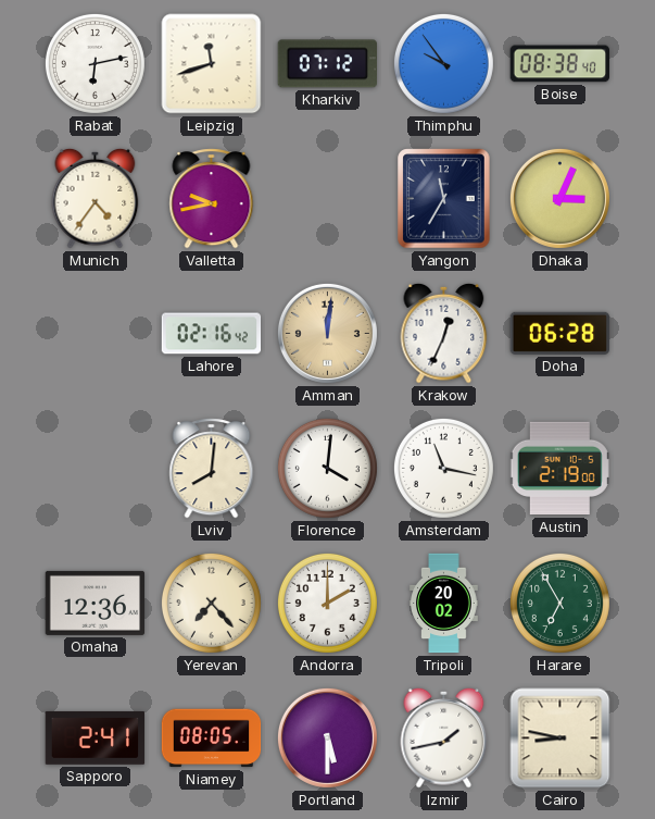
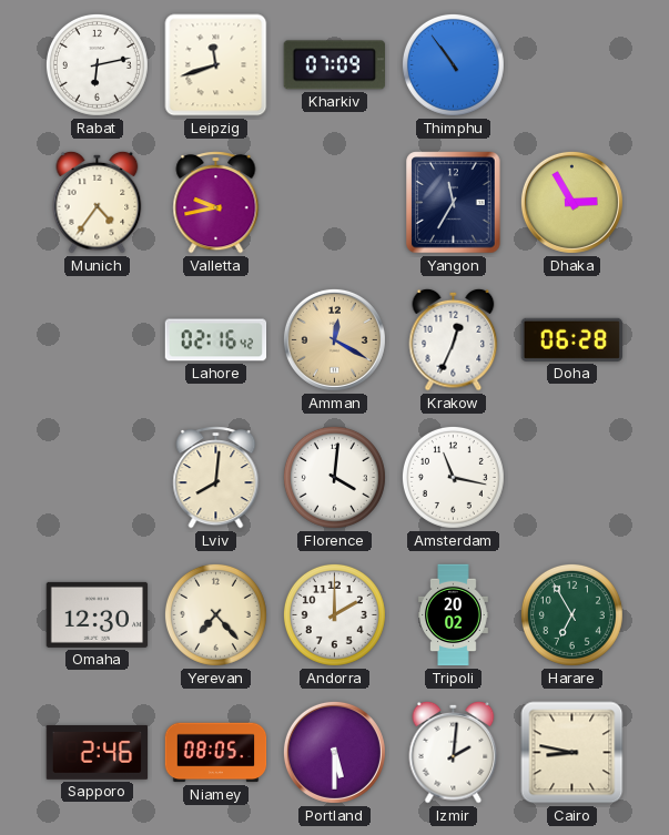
Kharkiv: 07:12 -> 07:09
Thimphu: 9:54 -> 10:54
Boise: 08:38 -> none
Dhaka: 3:04 -> 2:55
Amman: 12:01 -> 12:20
Austin: 2:19 -> none
Omaha: 12:36 -> 12:30
Sapporo: 2:41 -> 2:46
Izmir: 1:43 -> 2:01
